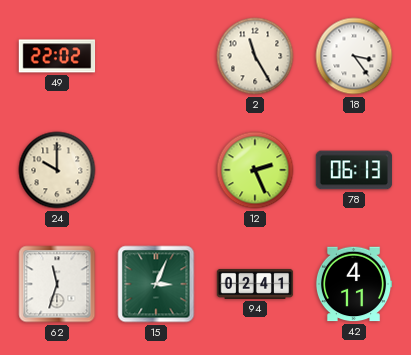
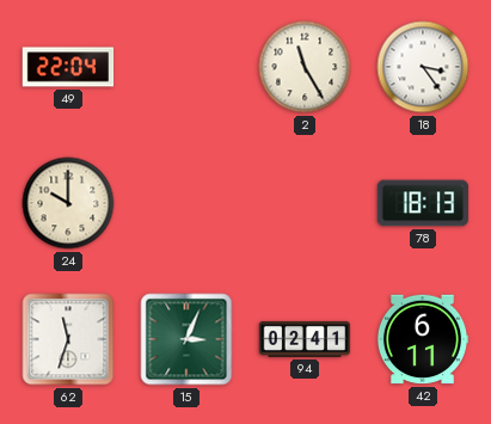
49: 22:02 -> 22:04
12: 2:26 -> none
78: 06:13 -> 18:13
42: 4:11 -> 6:11
